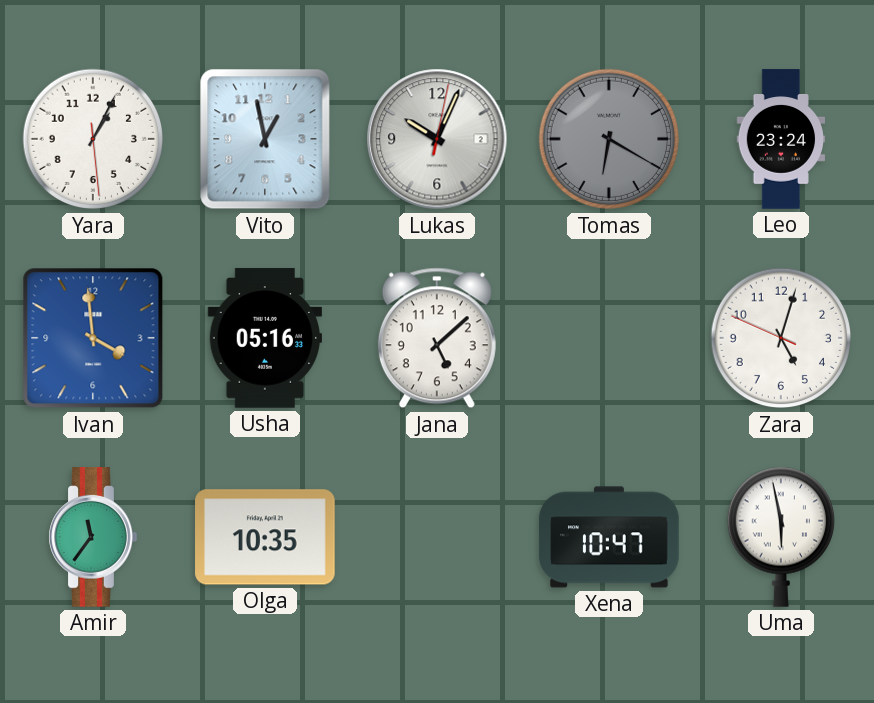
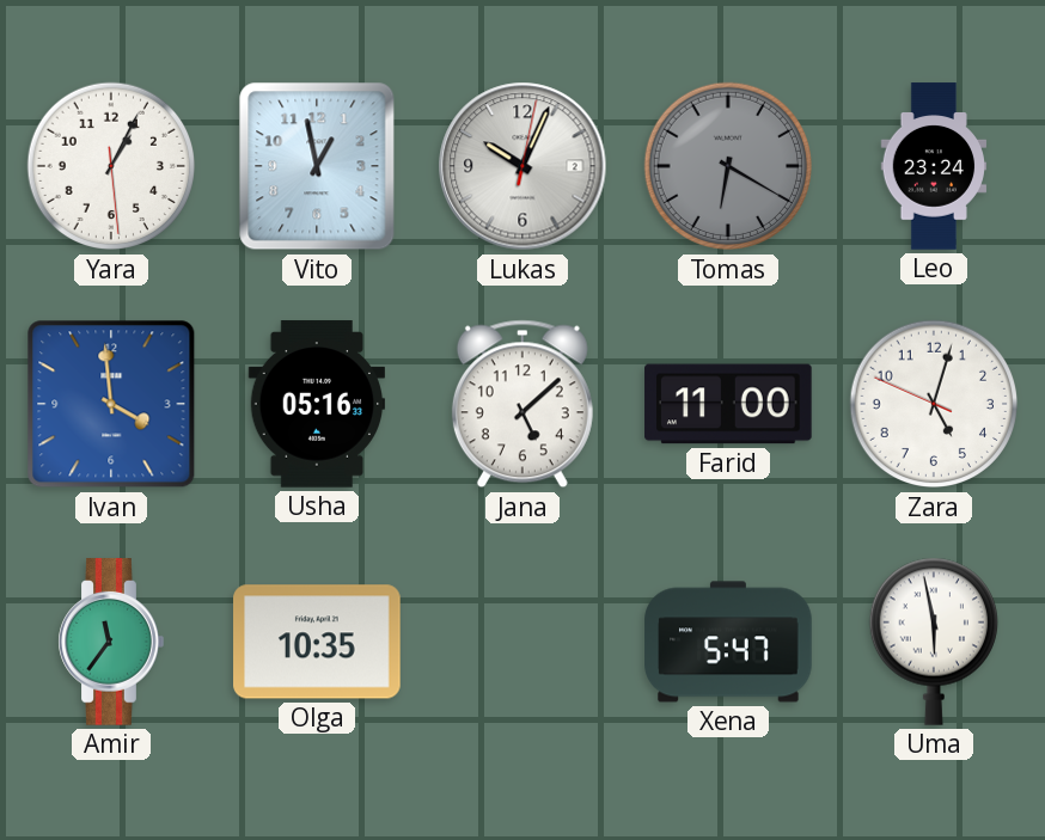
Farid: none -> 11:00
Xena: 10:47 -> 5:47
